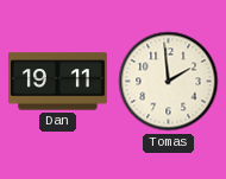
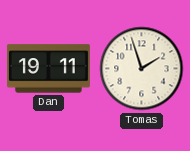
Tomas: 1:59 -> 1:57
